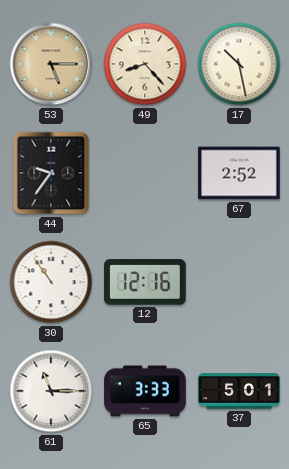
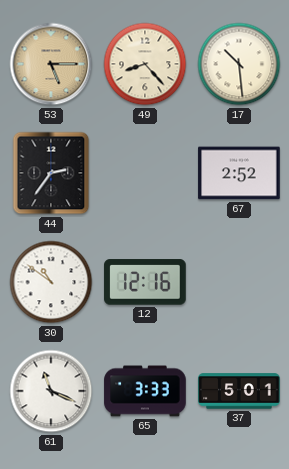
17: 10:28 -> 10:29
44: 9:36 -> 2:36
30: 10:54 -> 10:51
61: 11:15 -> 11:19
